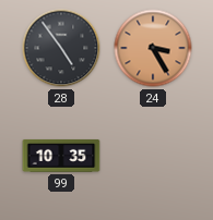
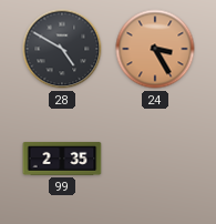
28: 4:54 -> 4:50
99: 10:35 -> 2:35
